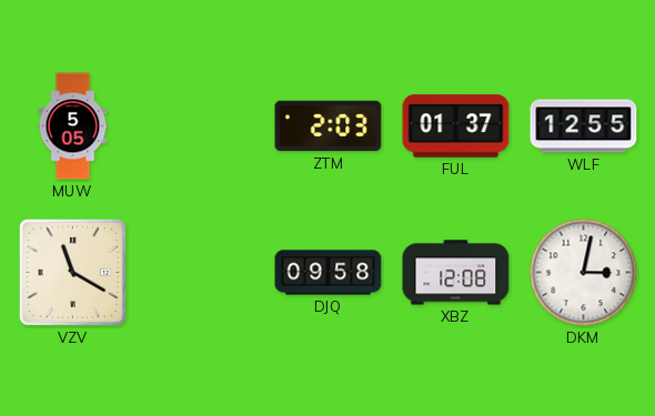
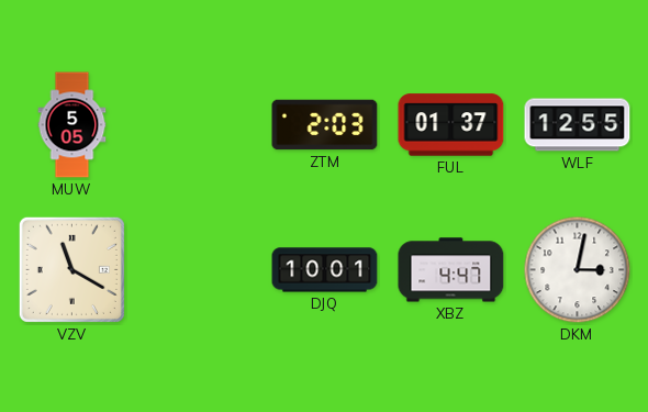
DJQ: 09:58 -> 10:01
XBZ: 12:08 -> 4:47
